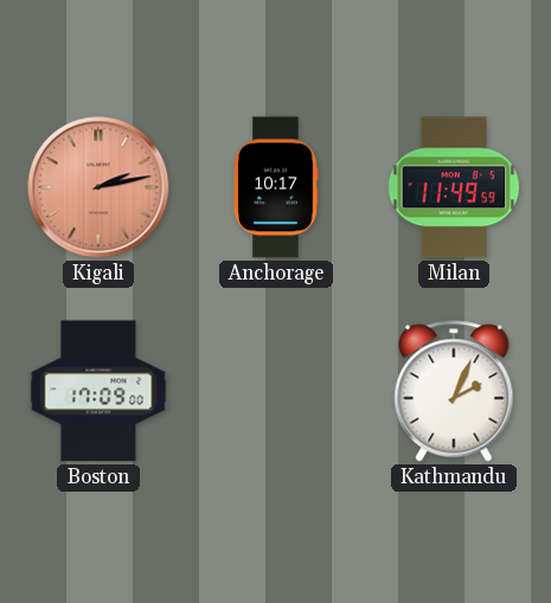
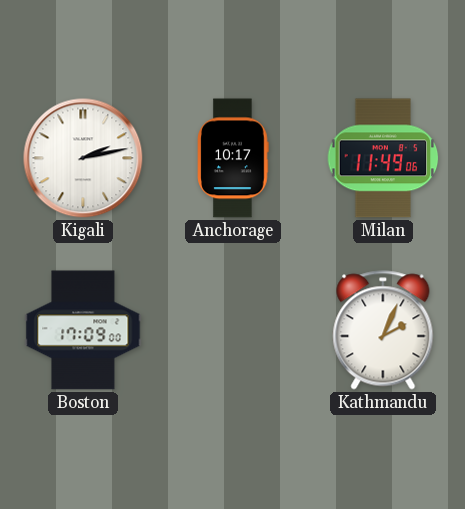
Kigali dial: salmon -> white
Milan: 11:49:59 -> 11:49:06
